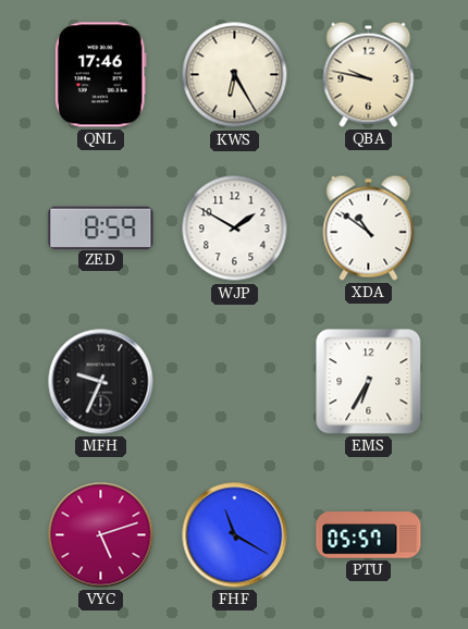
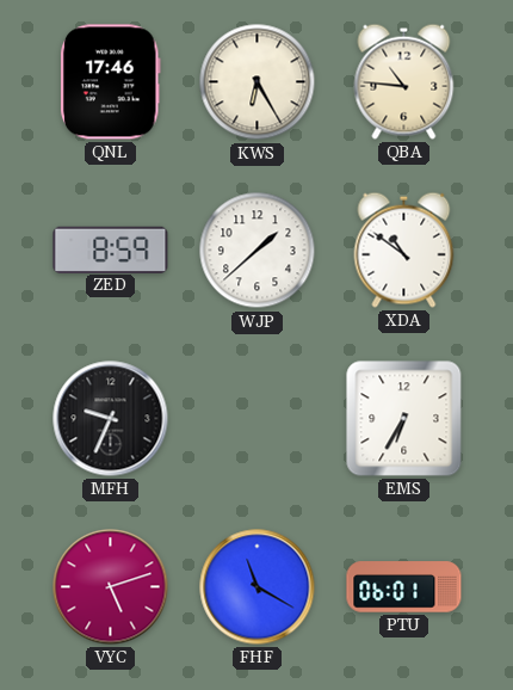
QBA: 9:47 -> 10:46
WJP: 1:50 -> 1:38
PTU: 05:57 -> 06:01
